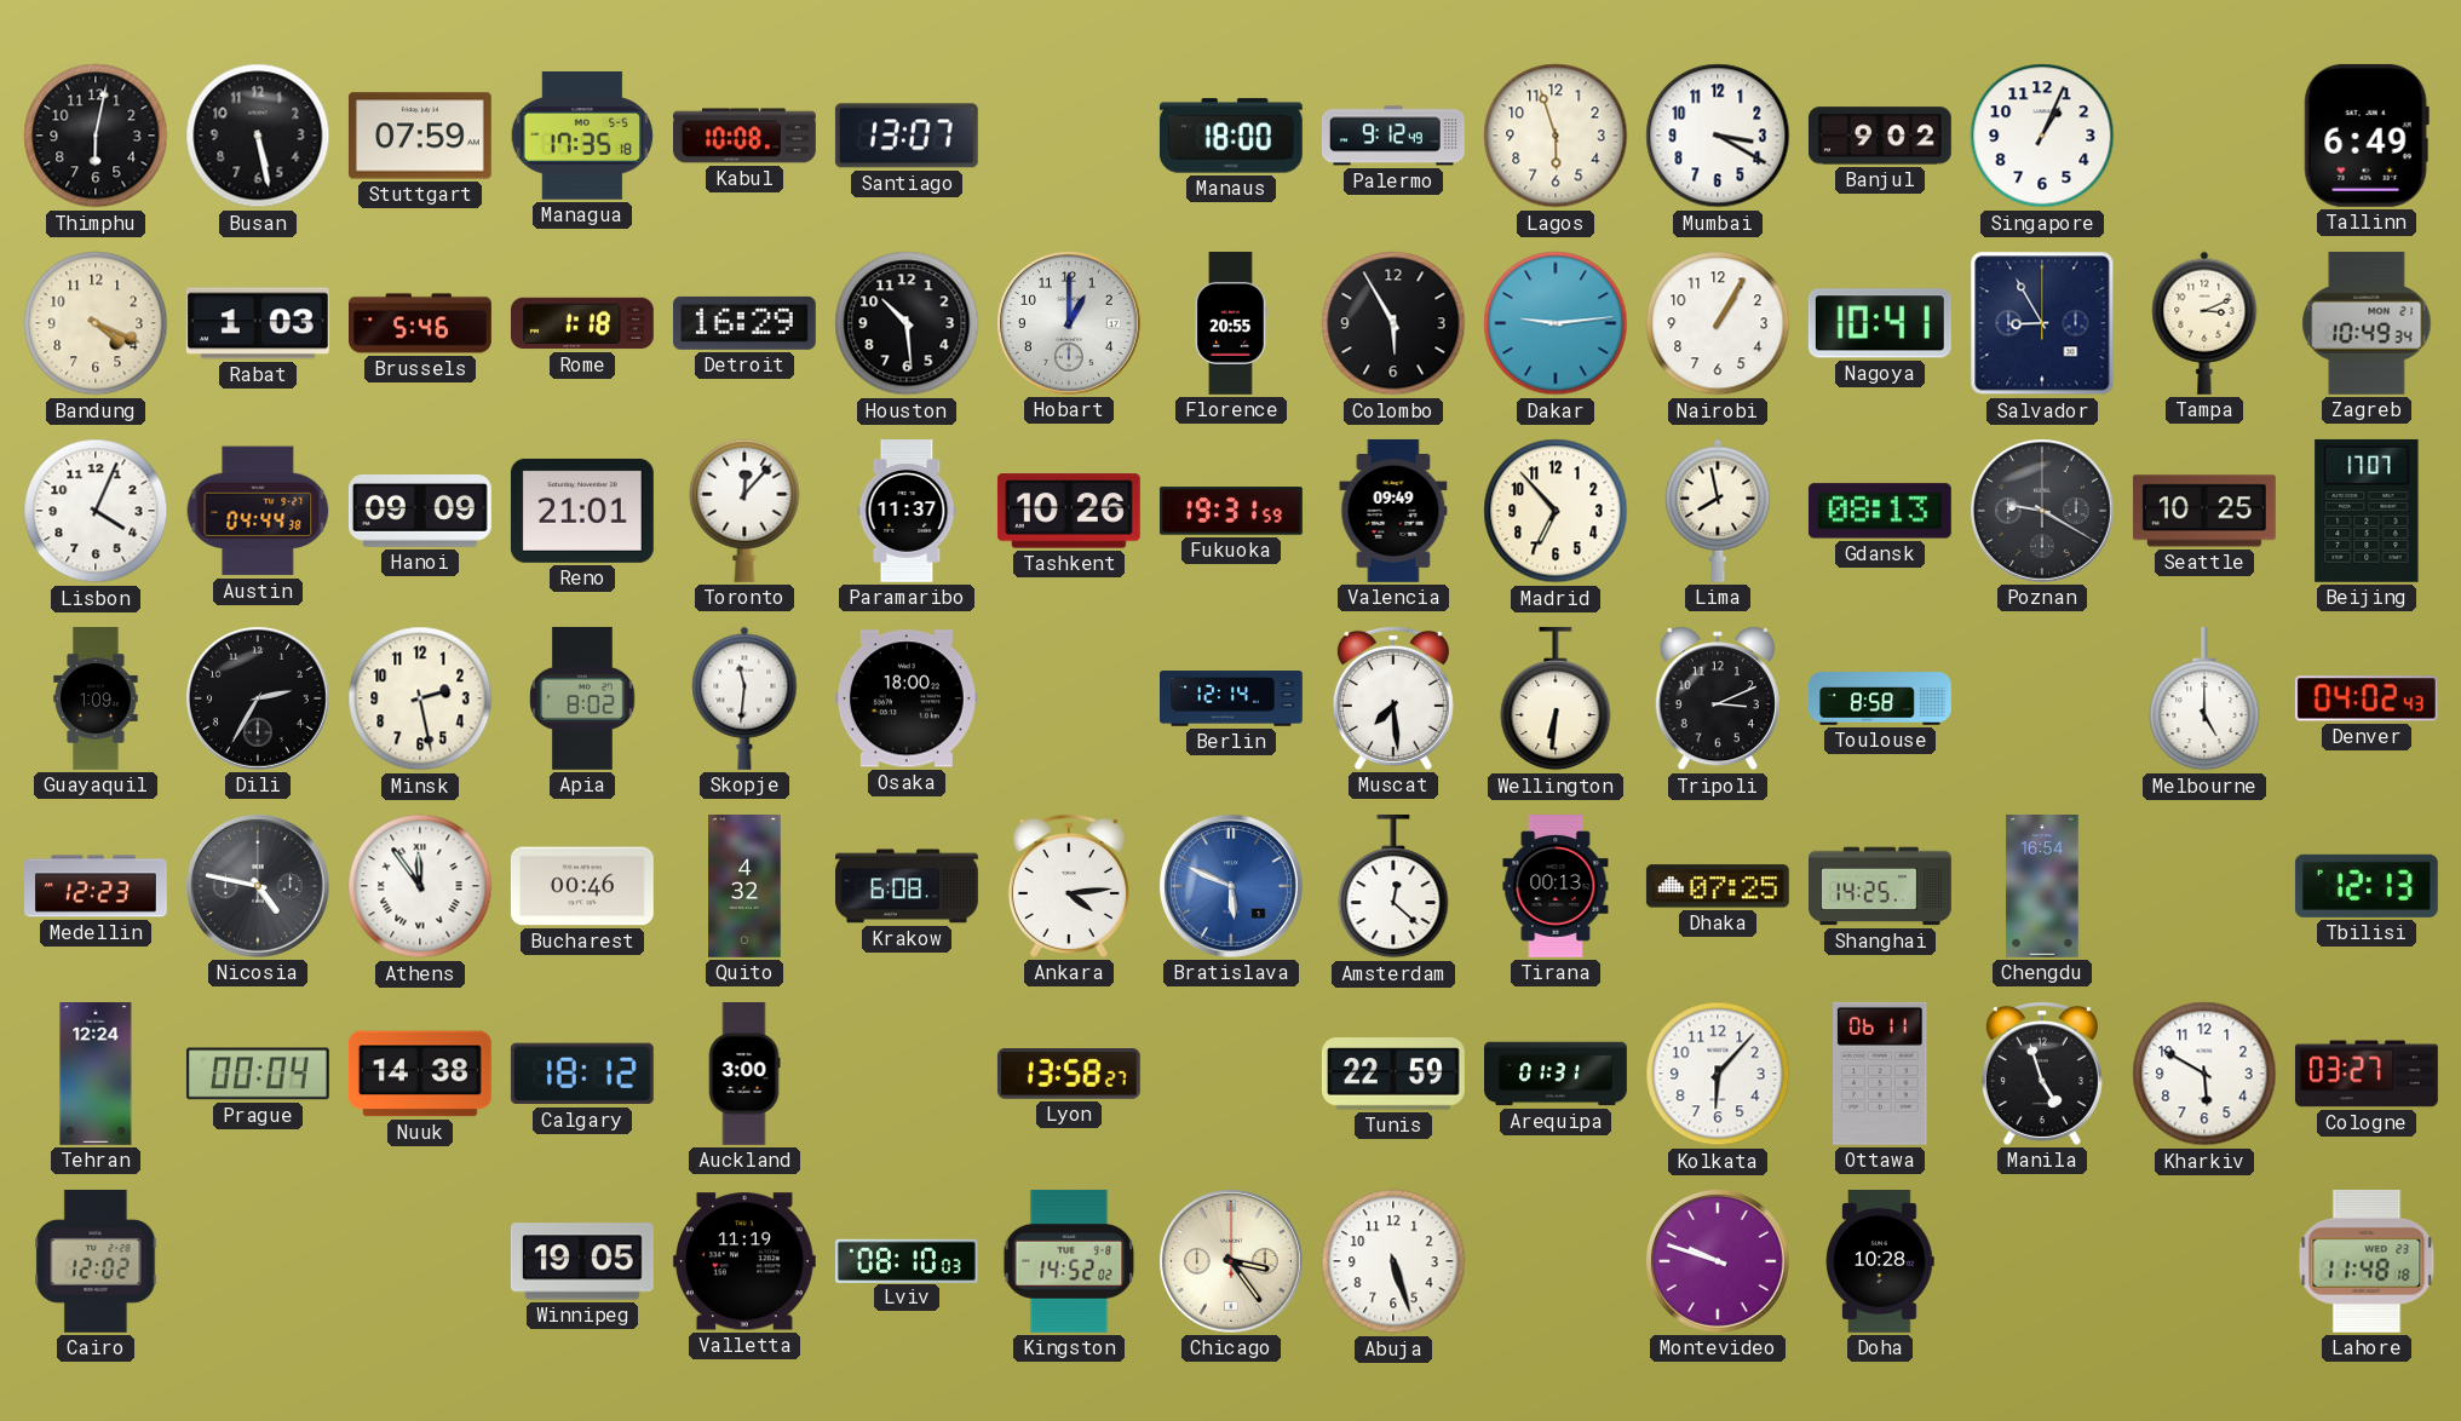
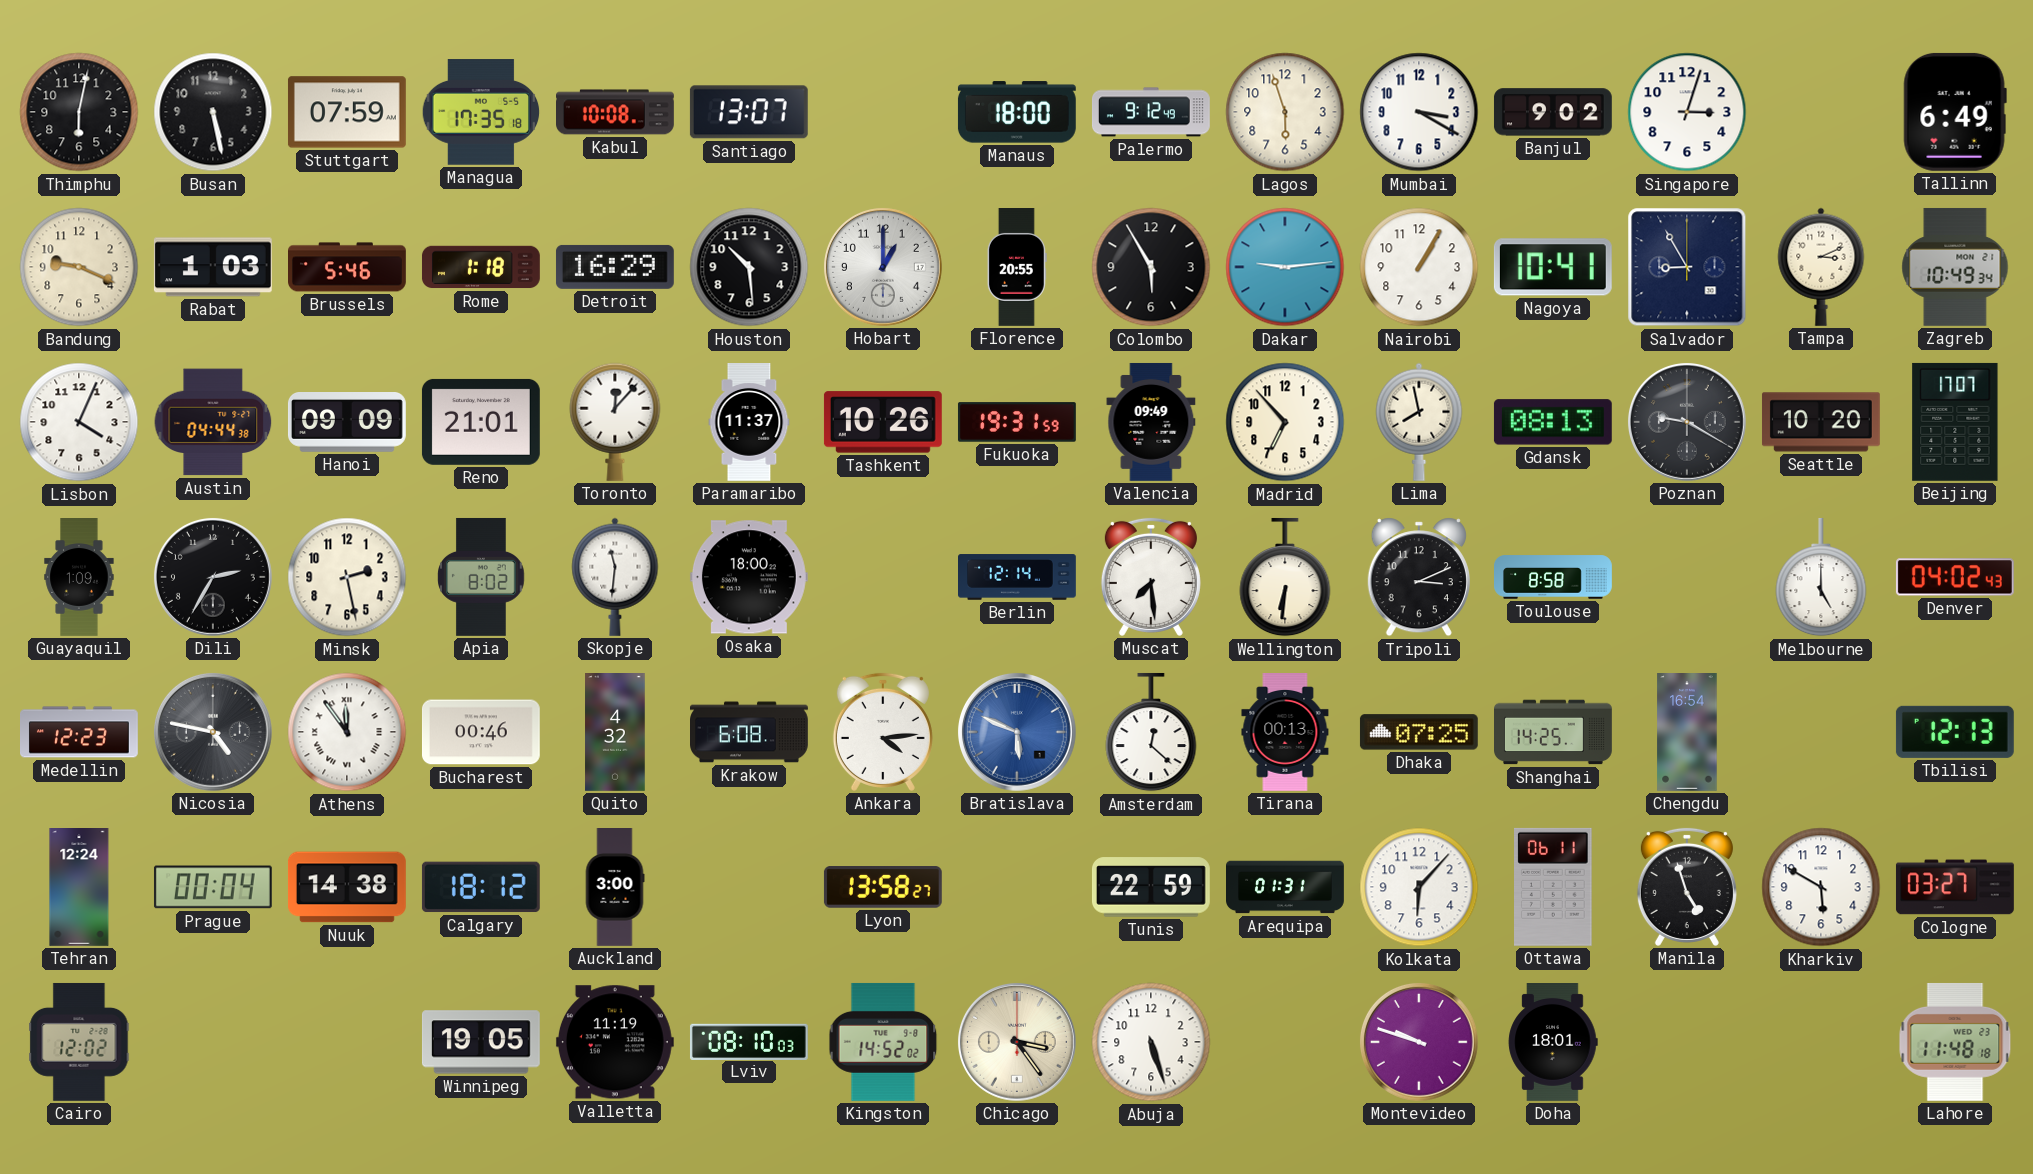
Singapore: 1:04 -> 3:03
Bandung: 4:19 -> 9:19
Seattle: 10:25 -> 10:20
Doha: 10:28 -> 18:01
